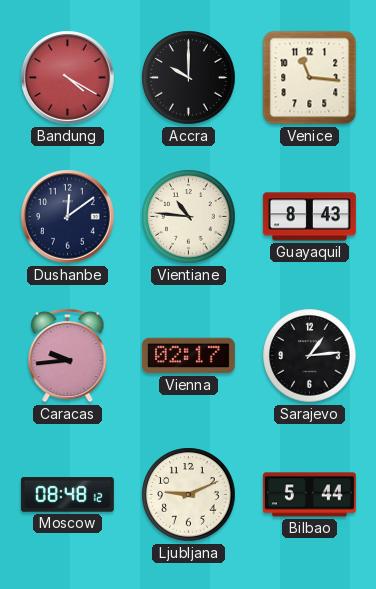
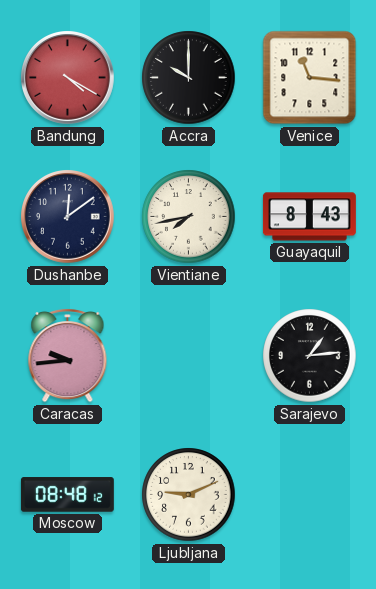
Vientiane: 10:46 -> 7:43
Vienna: 02:17 -> none
Bilbao: 5:44 -> none
